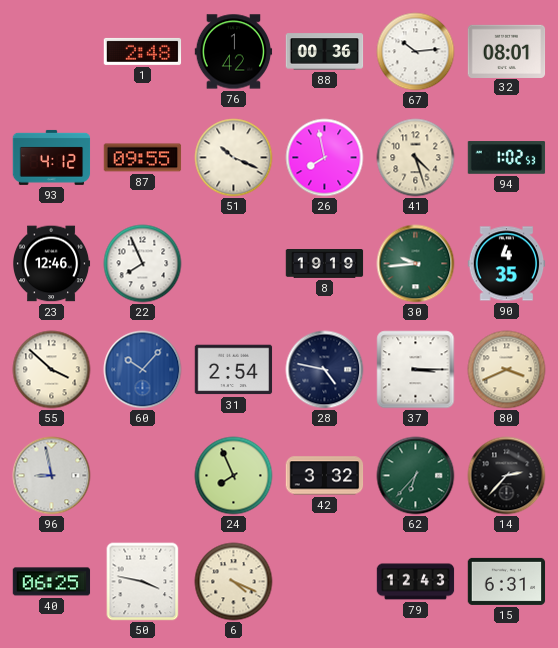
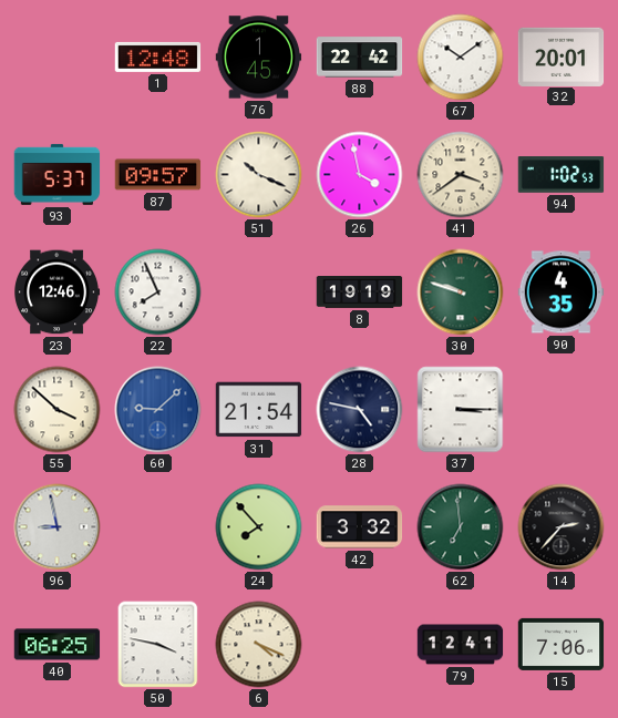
1: 2:48 -> 12:48
76: 1:42 -> 1:45
88: 00:36 -> 22:42
67: 10:14 -> 10:09
32: 08:01 -> 20:01
93: 4:12 -> 5:37
87: 09:55 -> 09:57
26: 7:58 -> 3:58
41: 4:27 -> 3:39
30: 9:44 -> 9:48
60: 10:07 -> 9:08
31: 2:54 -> 21:54
80: 3:41 -> none
24: 7:56 -> 7:53
62: 6:37 -> 6:59
79: 12:43 -> 12:41
15: 6:31 -> 7:06
